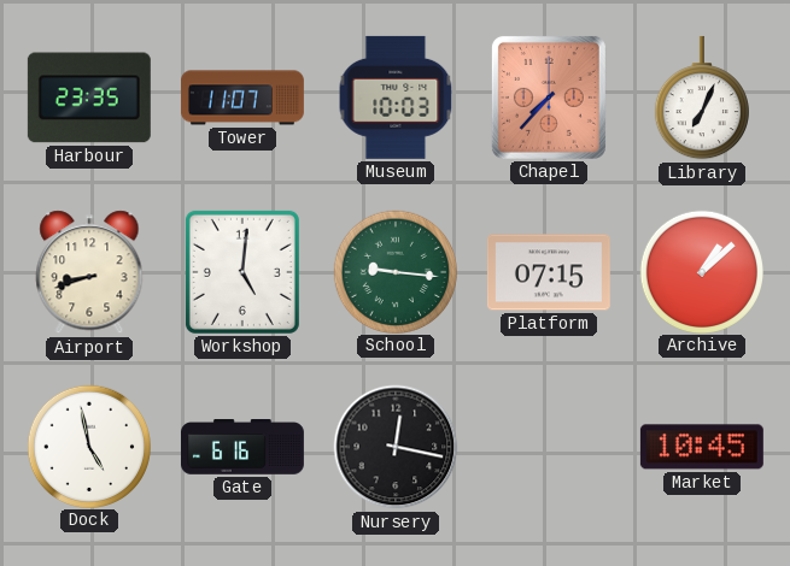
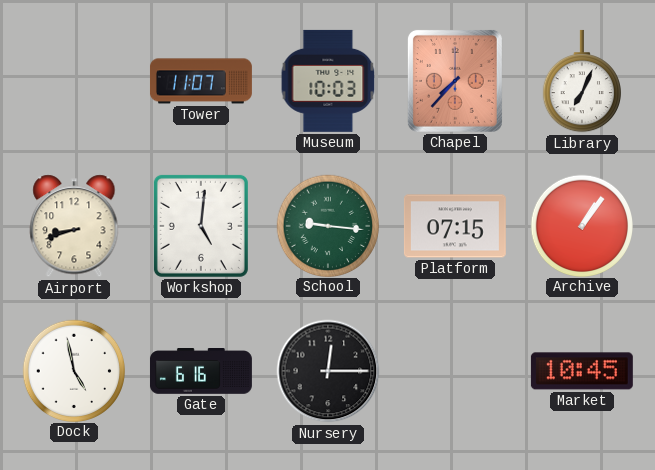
Harbour: 23:35 -> none
Archive: 1:08 -> 1:06
Nursery: 12:17 -> 12:15
